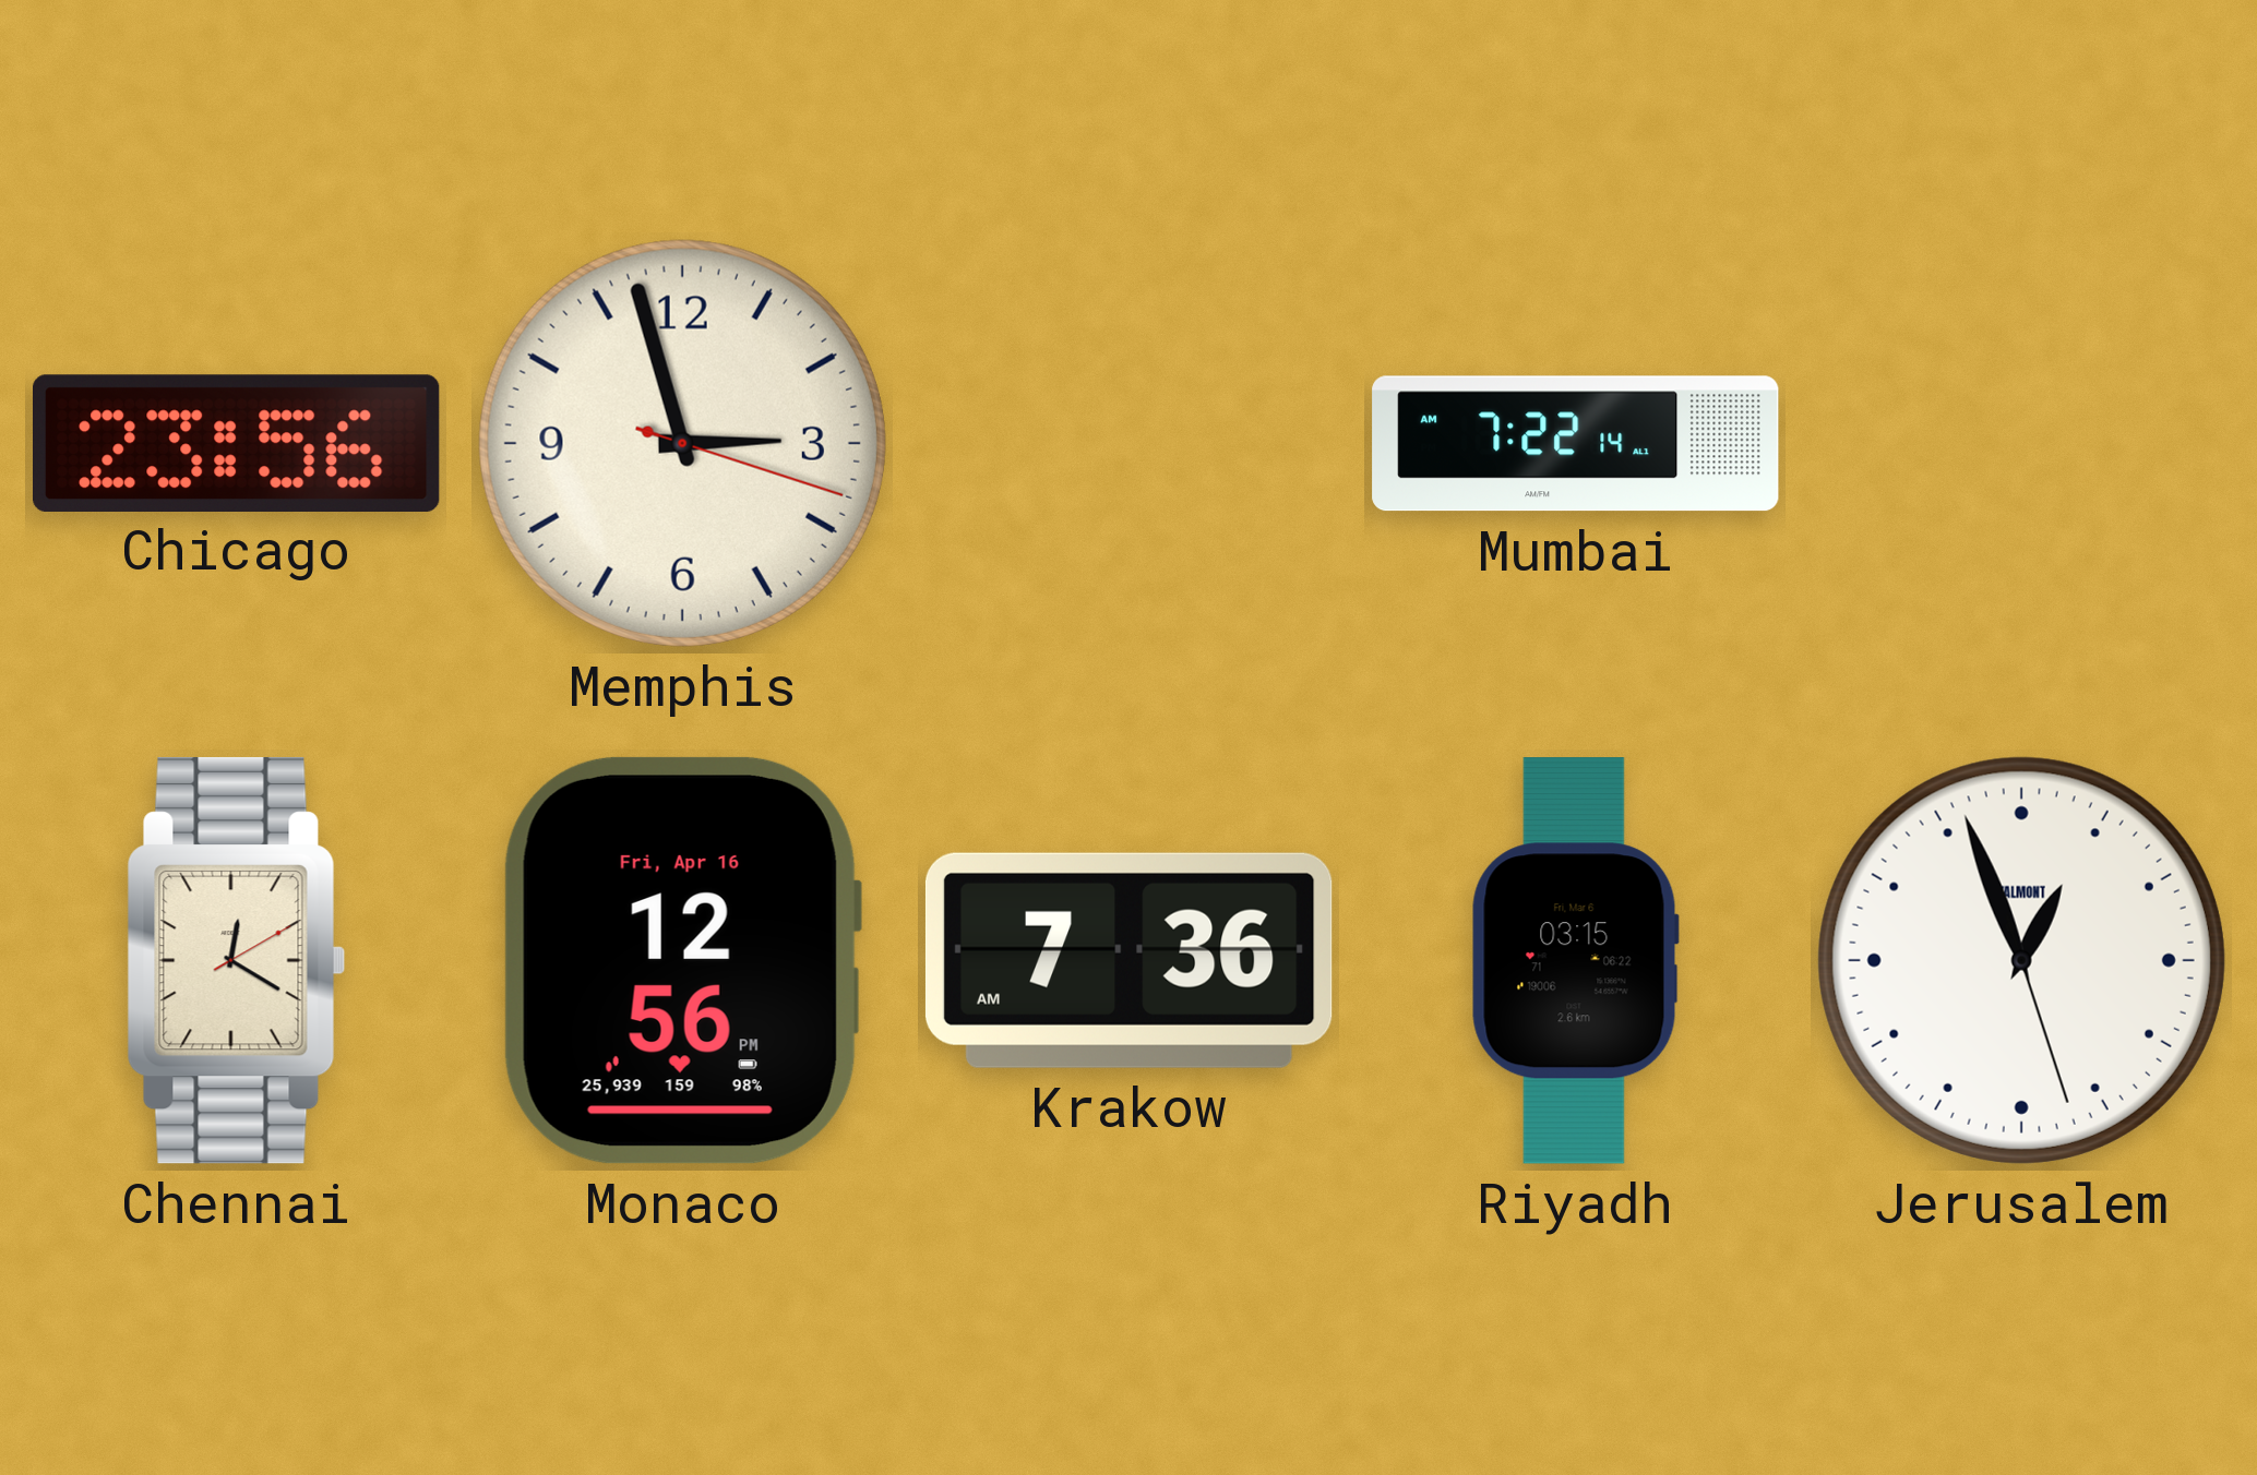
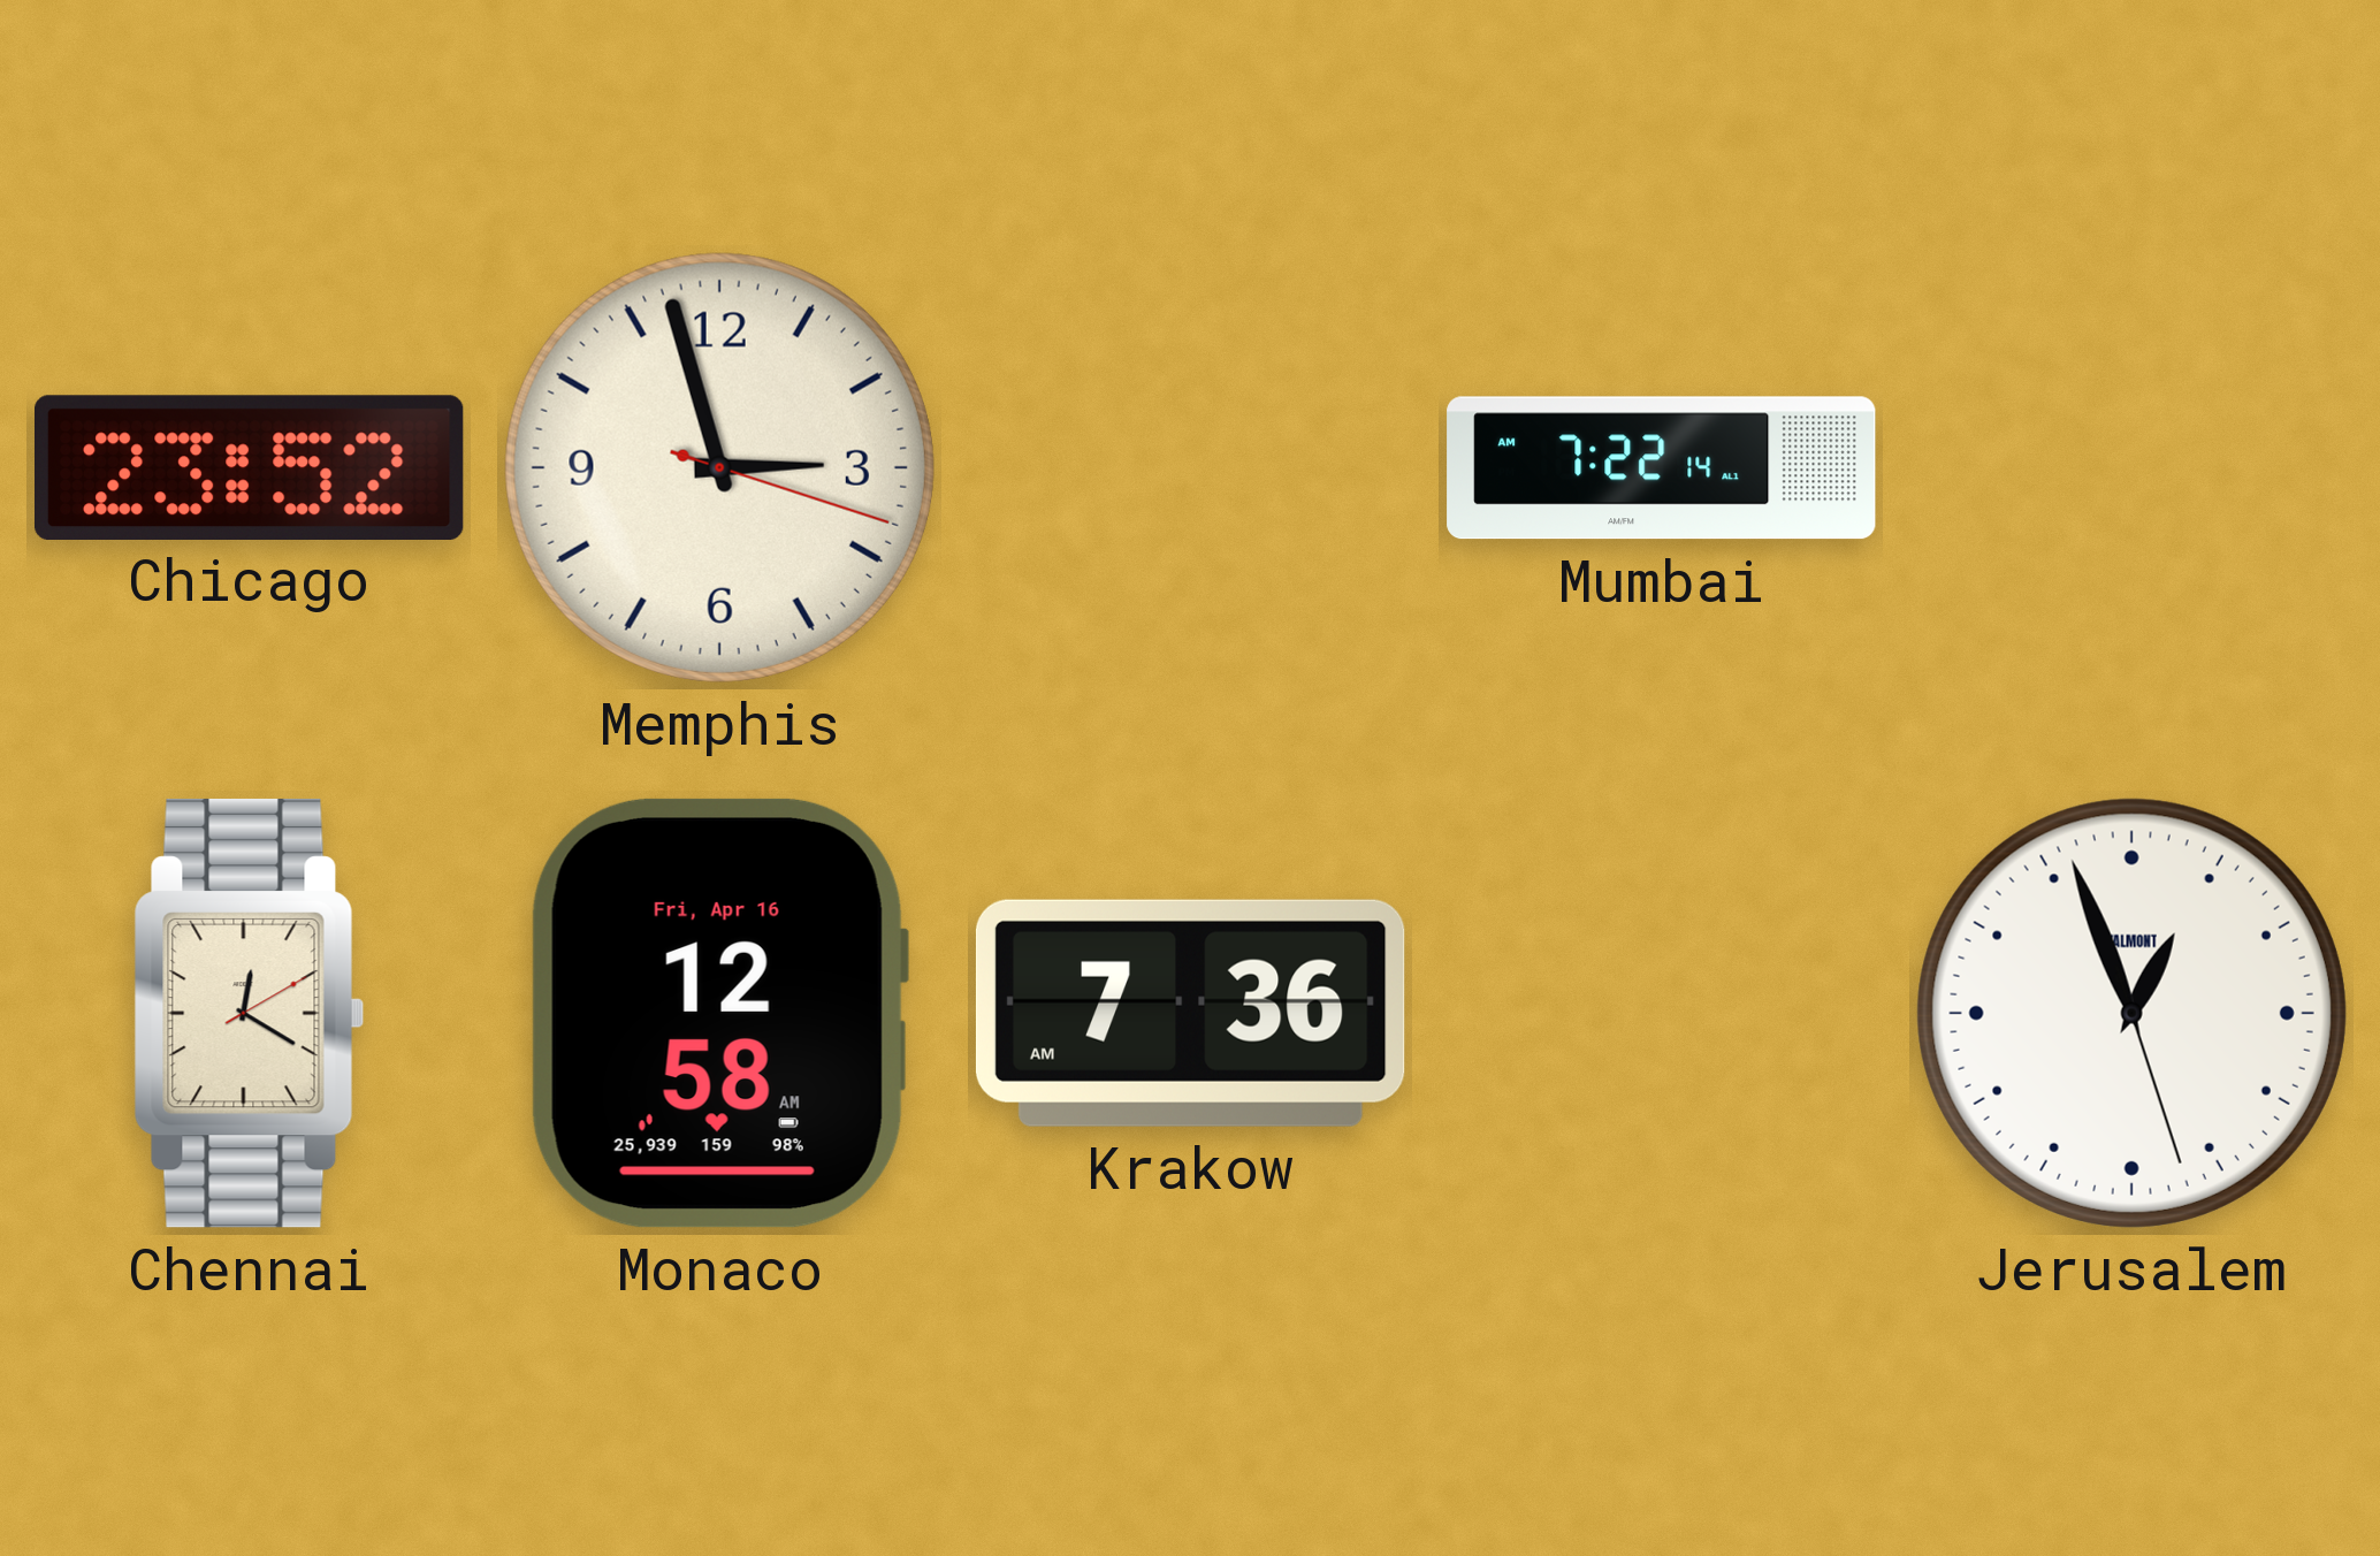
Chicago: 23:56 -> 23:52
Monaco: 12:56 -> 12:58
Riyadh: 03:15 -> none
